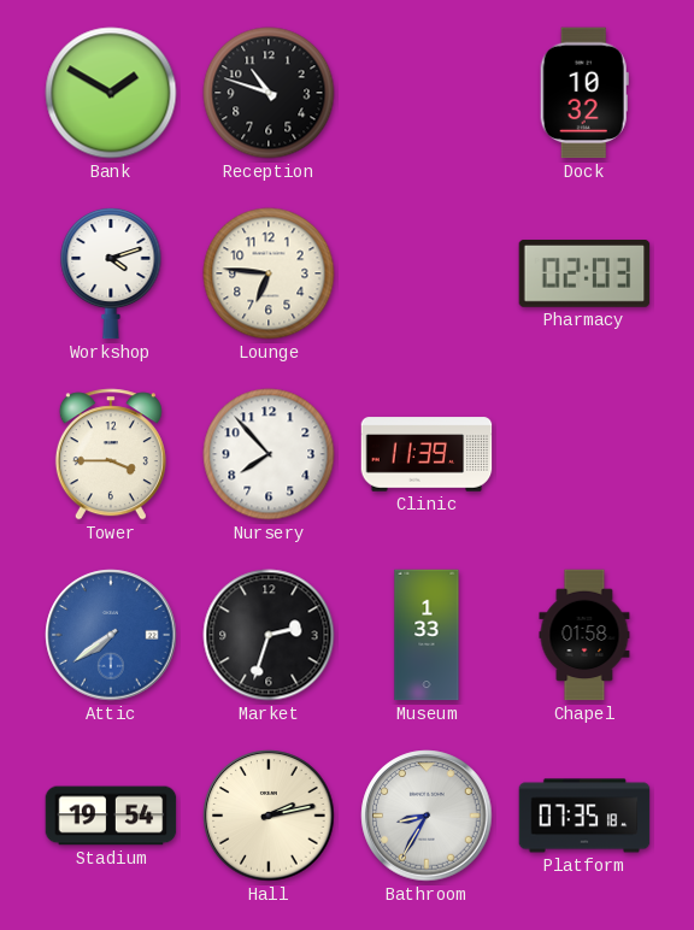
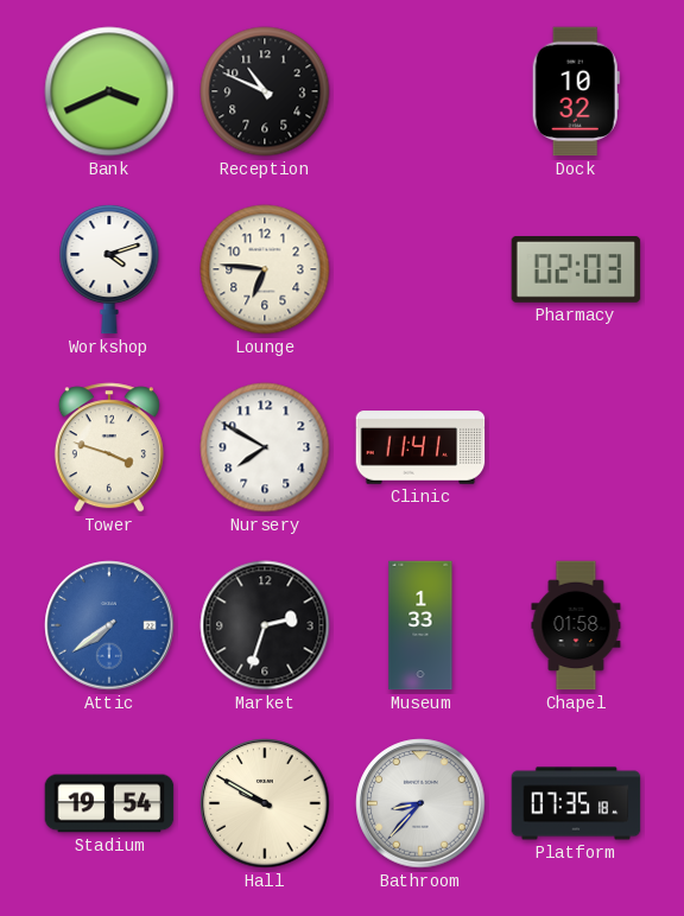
Bank: 1:50 -> 3:41
Reception: 10:48 -> 10:49
Tower: 3:45 -> 3:48
Nursery: 7:53 -> 7:50
Clinic: 11:39 -> 11:41
Hall: 2:13 -> 9:50
Bathroom: 8:35 -> 8:37
